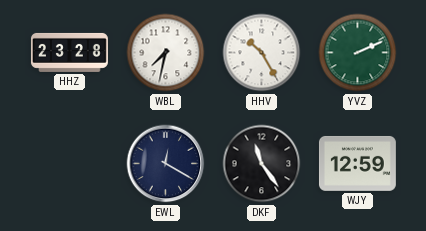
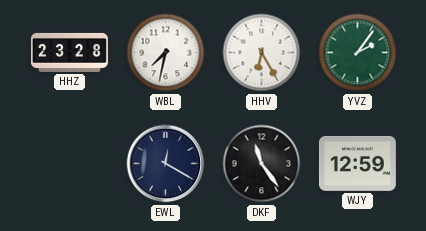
HHV: 10:25 -> 6:25
YVZ: 2:11 -> 2:06
